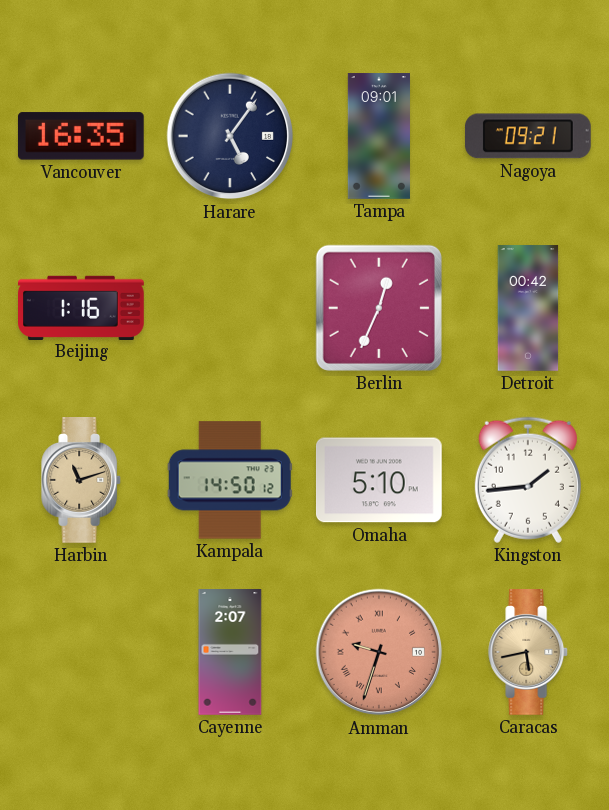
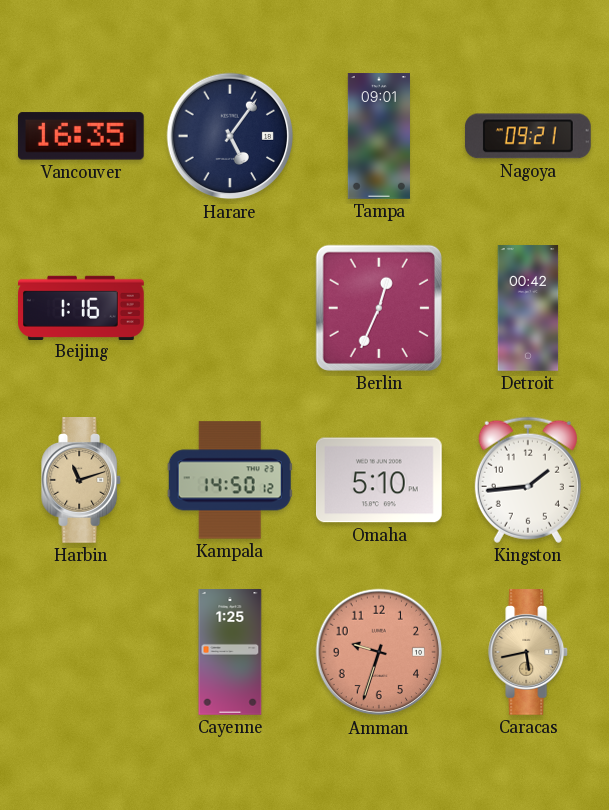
Cayenne: 2:07 -> 1:25
Amman numerals: Roman -> Arabic
